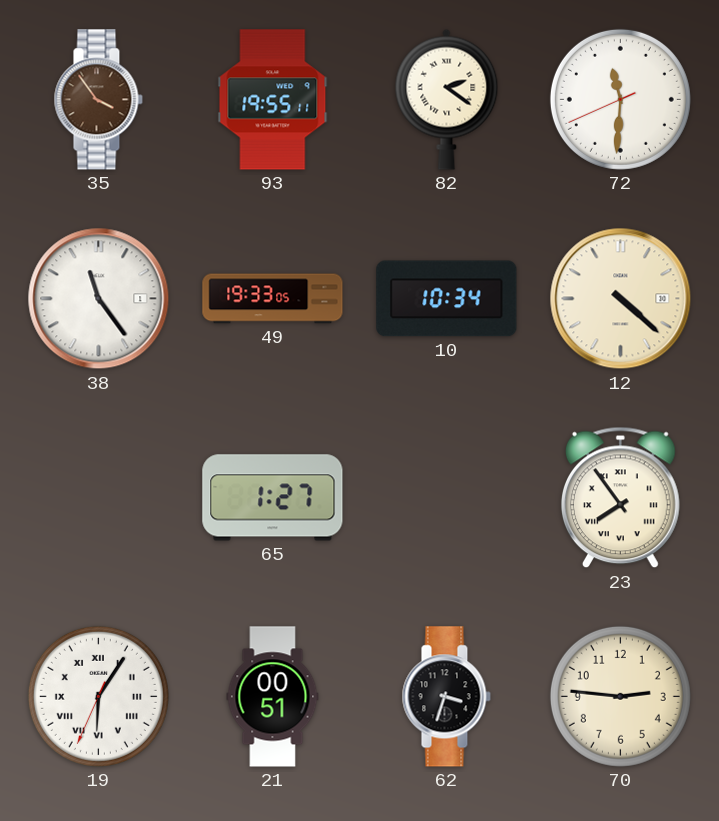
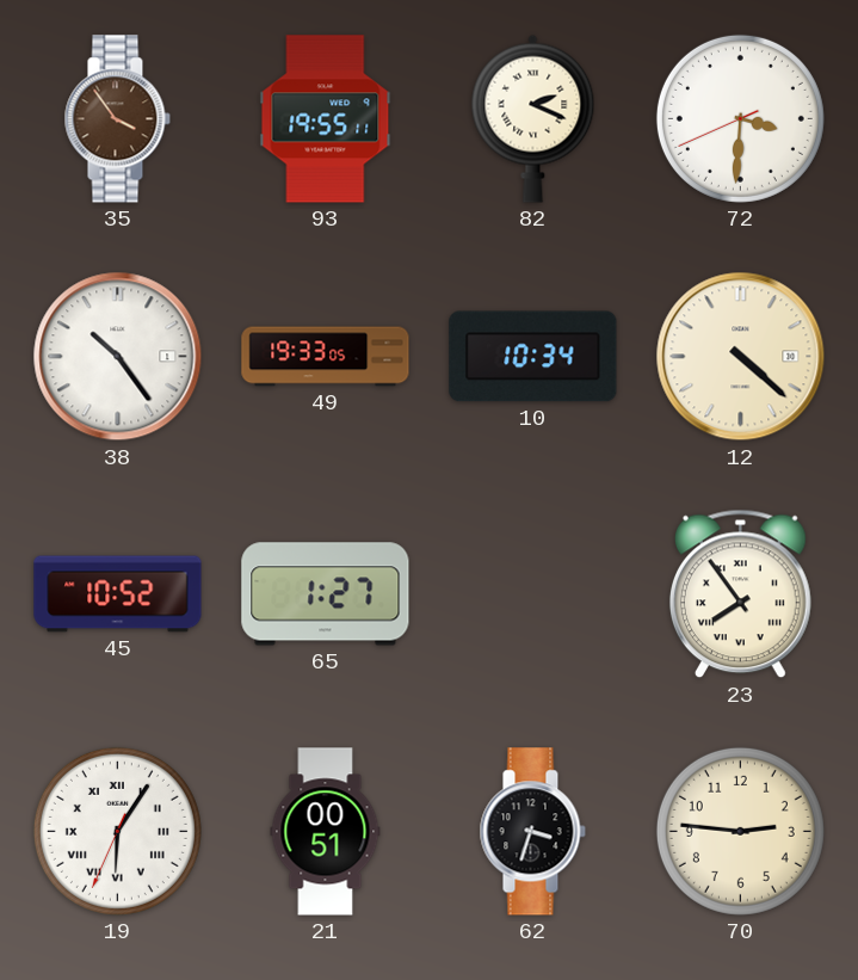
82: 2:21 -> 2:19
72: 11:30 -> 3:30
38: 11:24 -> 10:24
45: none -> 10:52
